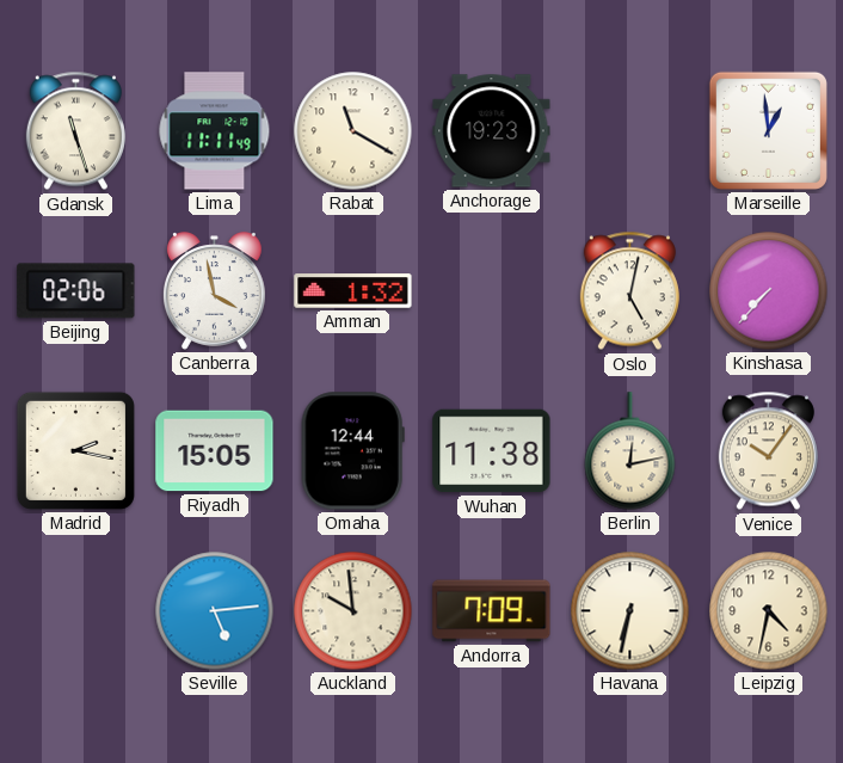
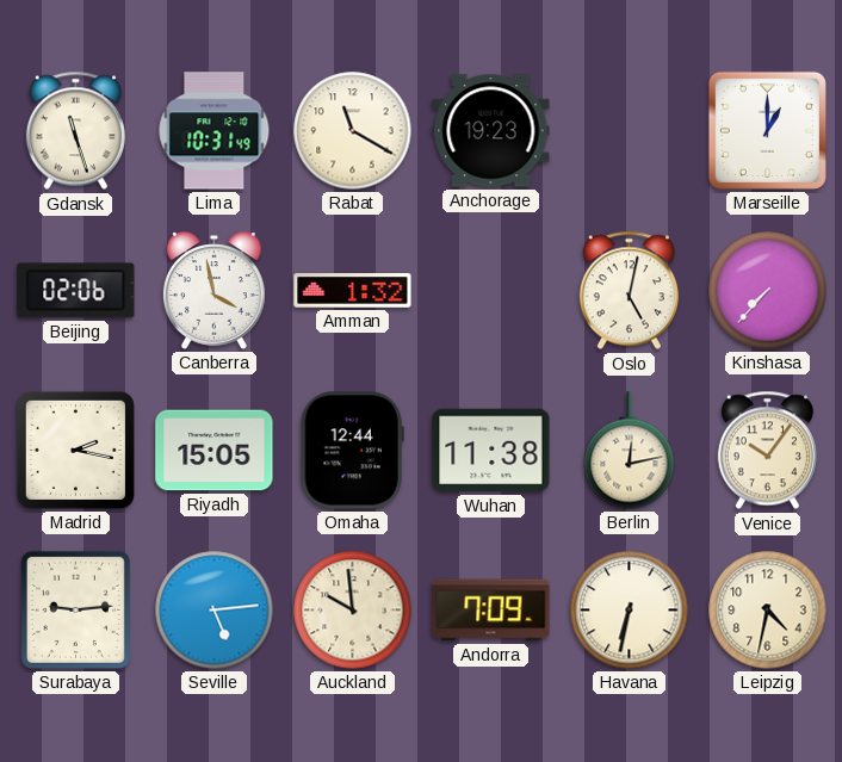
Lima: 11:11 -> 10:31
Marseille: 12:59 -> 1:00
Surabaya: none -> 9:14
